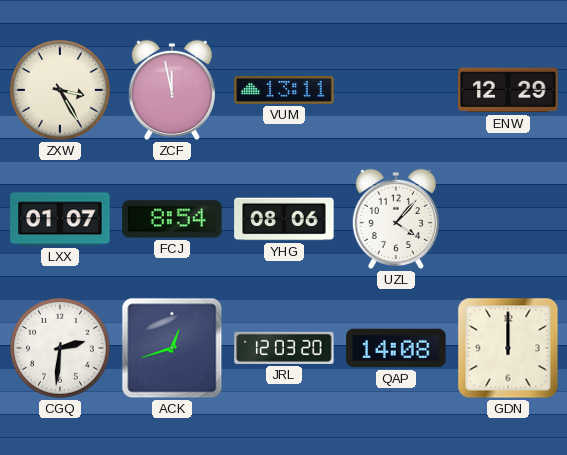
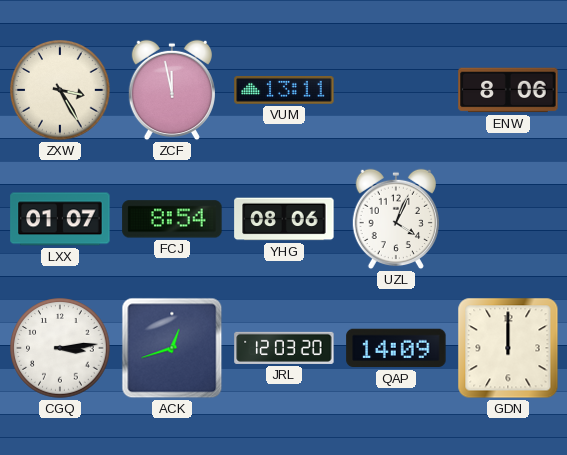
ENW: 12:29 -> 8:06
UZL: 4:07 -> 4:04
CGQ: 2:31 -> 3:14
QAP: 14:08 -> 14:09
